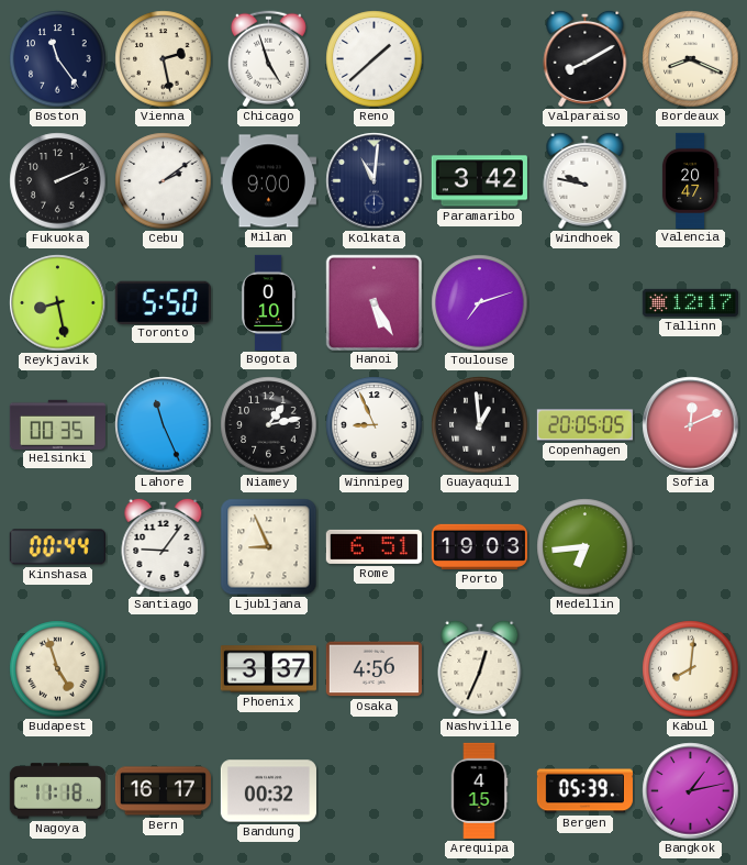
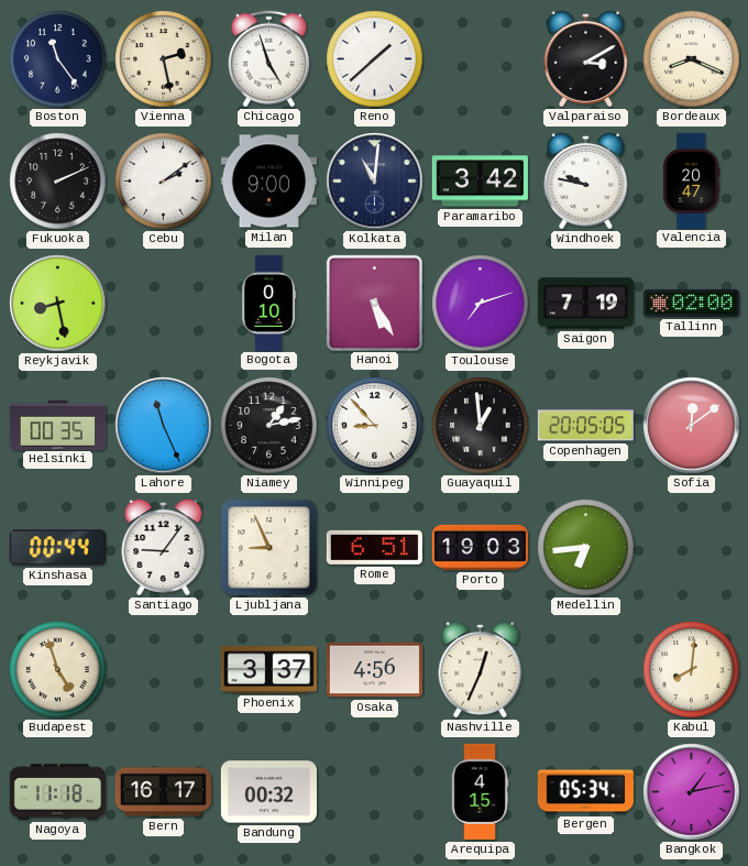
Valparaiso: 8:10 -> 3:10
Toronto: 5:50 -> none
Saigon: none -> 7:19
Tallinn: 12:17 -> 02:00
Winnipeg: 8:56 -> 8:53
Sofia: 12:11 -> 12:09
Bergen: 05:39 -> 05:34
